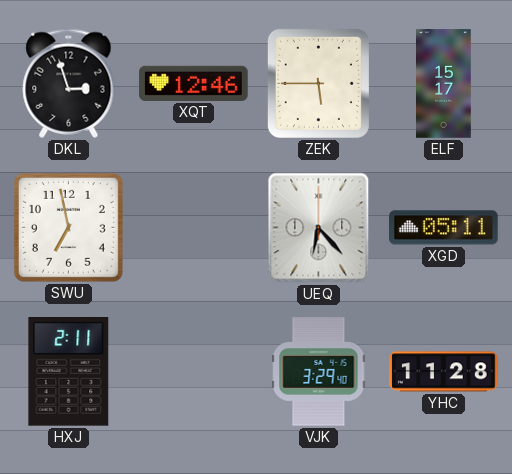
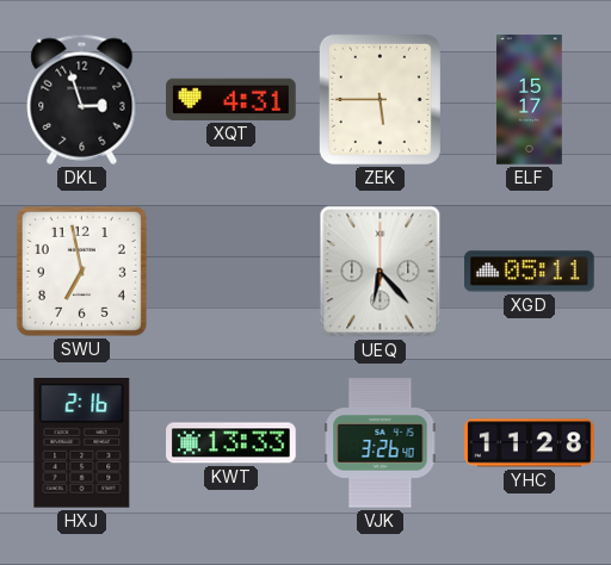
XQT: 12:46 -> 4:31
HXJ: 2:11 -> 2:16
KWT: none -> 13:33
VJK: 3:29 -> 3:26
